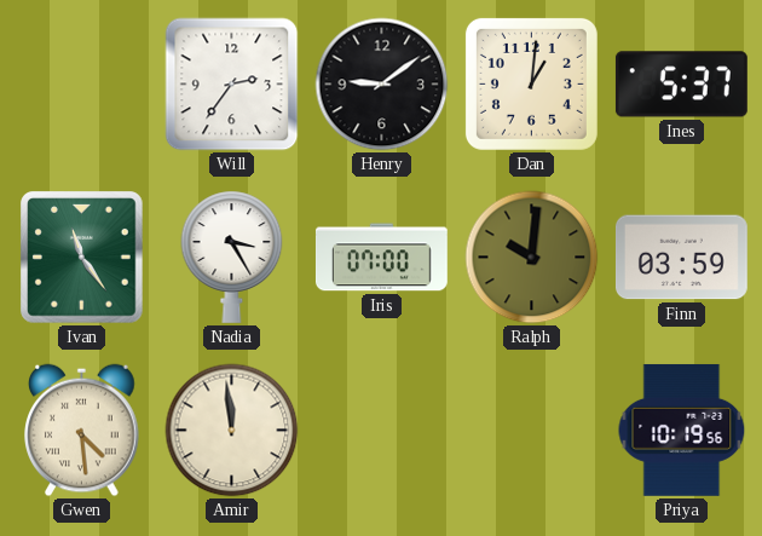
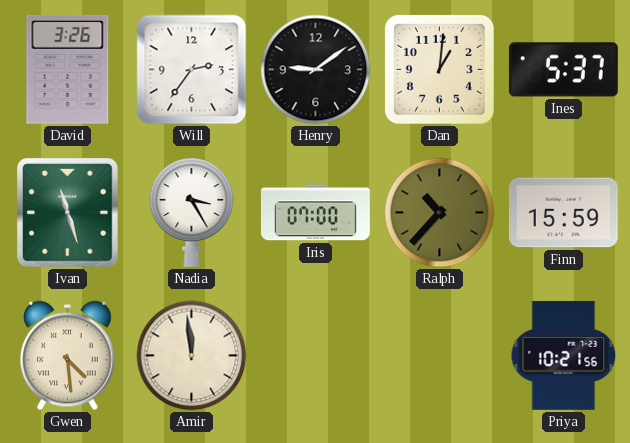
David: none -> 3:26
Ivan: 11:24 -> 11:27
Ralph: 10:01 -> 10:37
Finn: 03:59 -> 15:59
Priya: 10:19 -> 10:21
